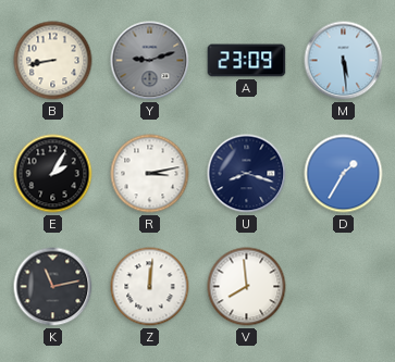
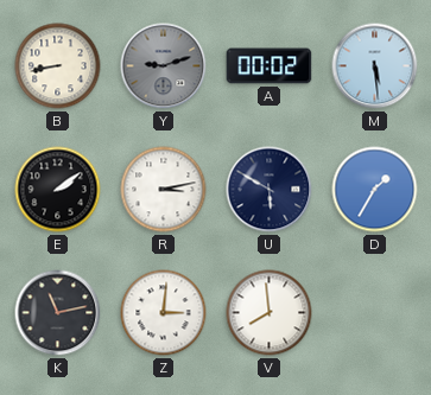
A: 23:09 -> 00:02
E: 2:05 -> 2:09
U: 8:18 -> 5:50
Z: 12:01 -> 3:01
